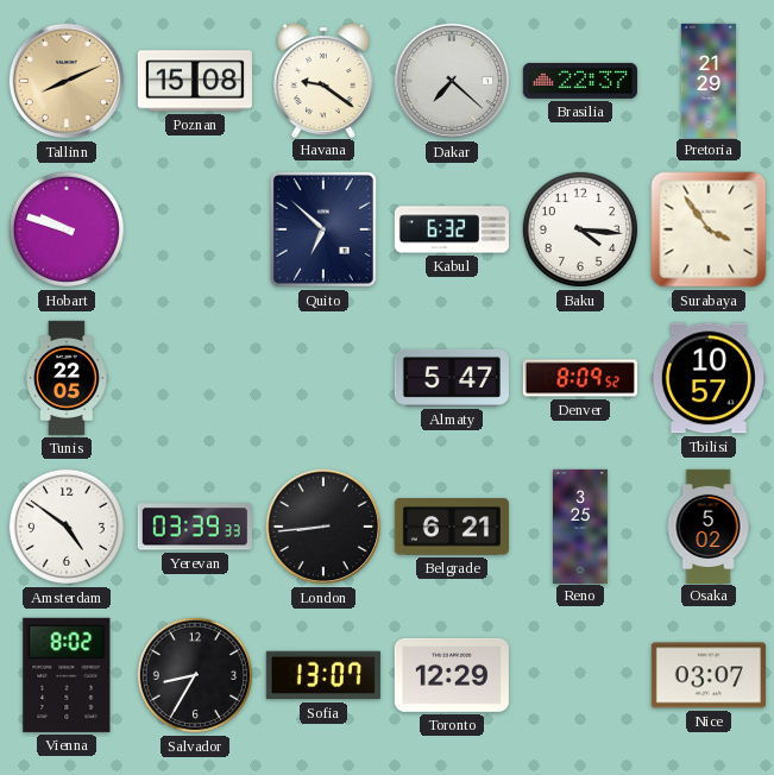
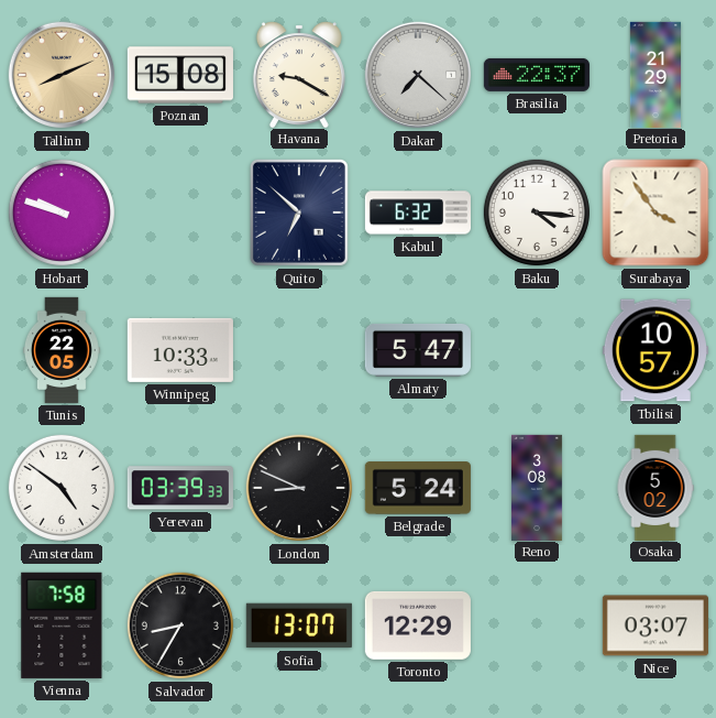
Havana: 9:21 -> 9:20
Winnipeg: none -> 10:33
Denver: 8:09 -> none
London: 8:44 -> 8:49
Belgrade: 6:21 -> 5:24
Reno: 3:25 -> 3:08
Vienna: 8:02 -> 7:58
